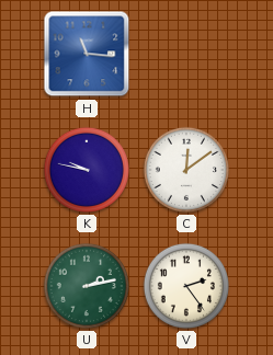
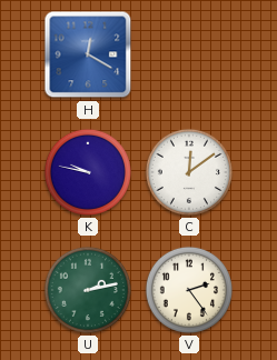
H: 11:16 -> 12:20
